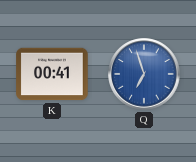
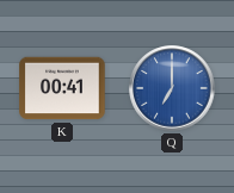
Q: 6:57 -> 7:00
